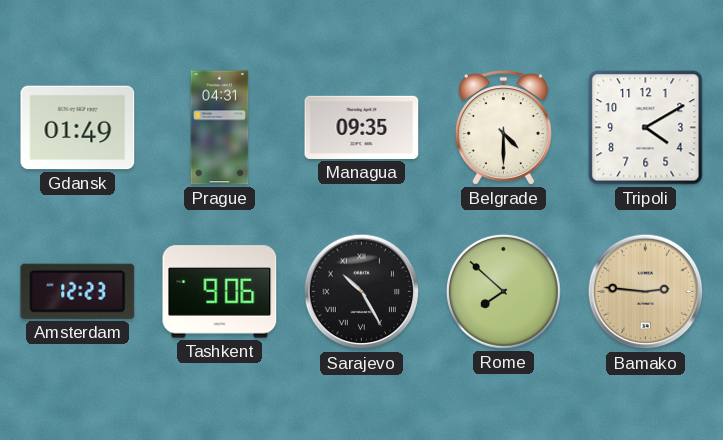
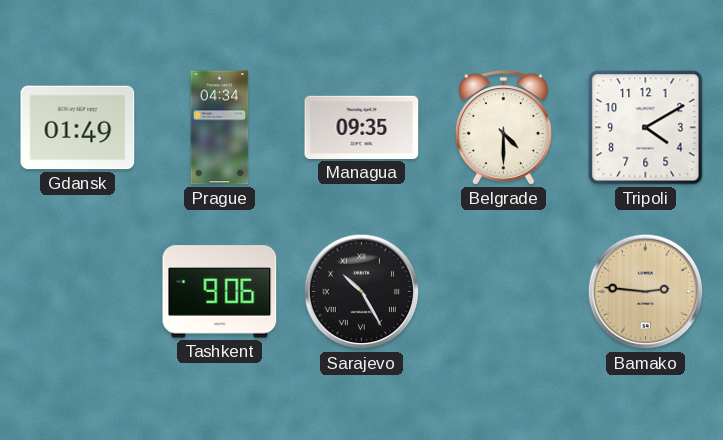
Prague: 04:31 -> 04:34
Amsterdam: 12:23 -> none
Rome: 7:52 -> none
